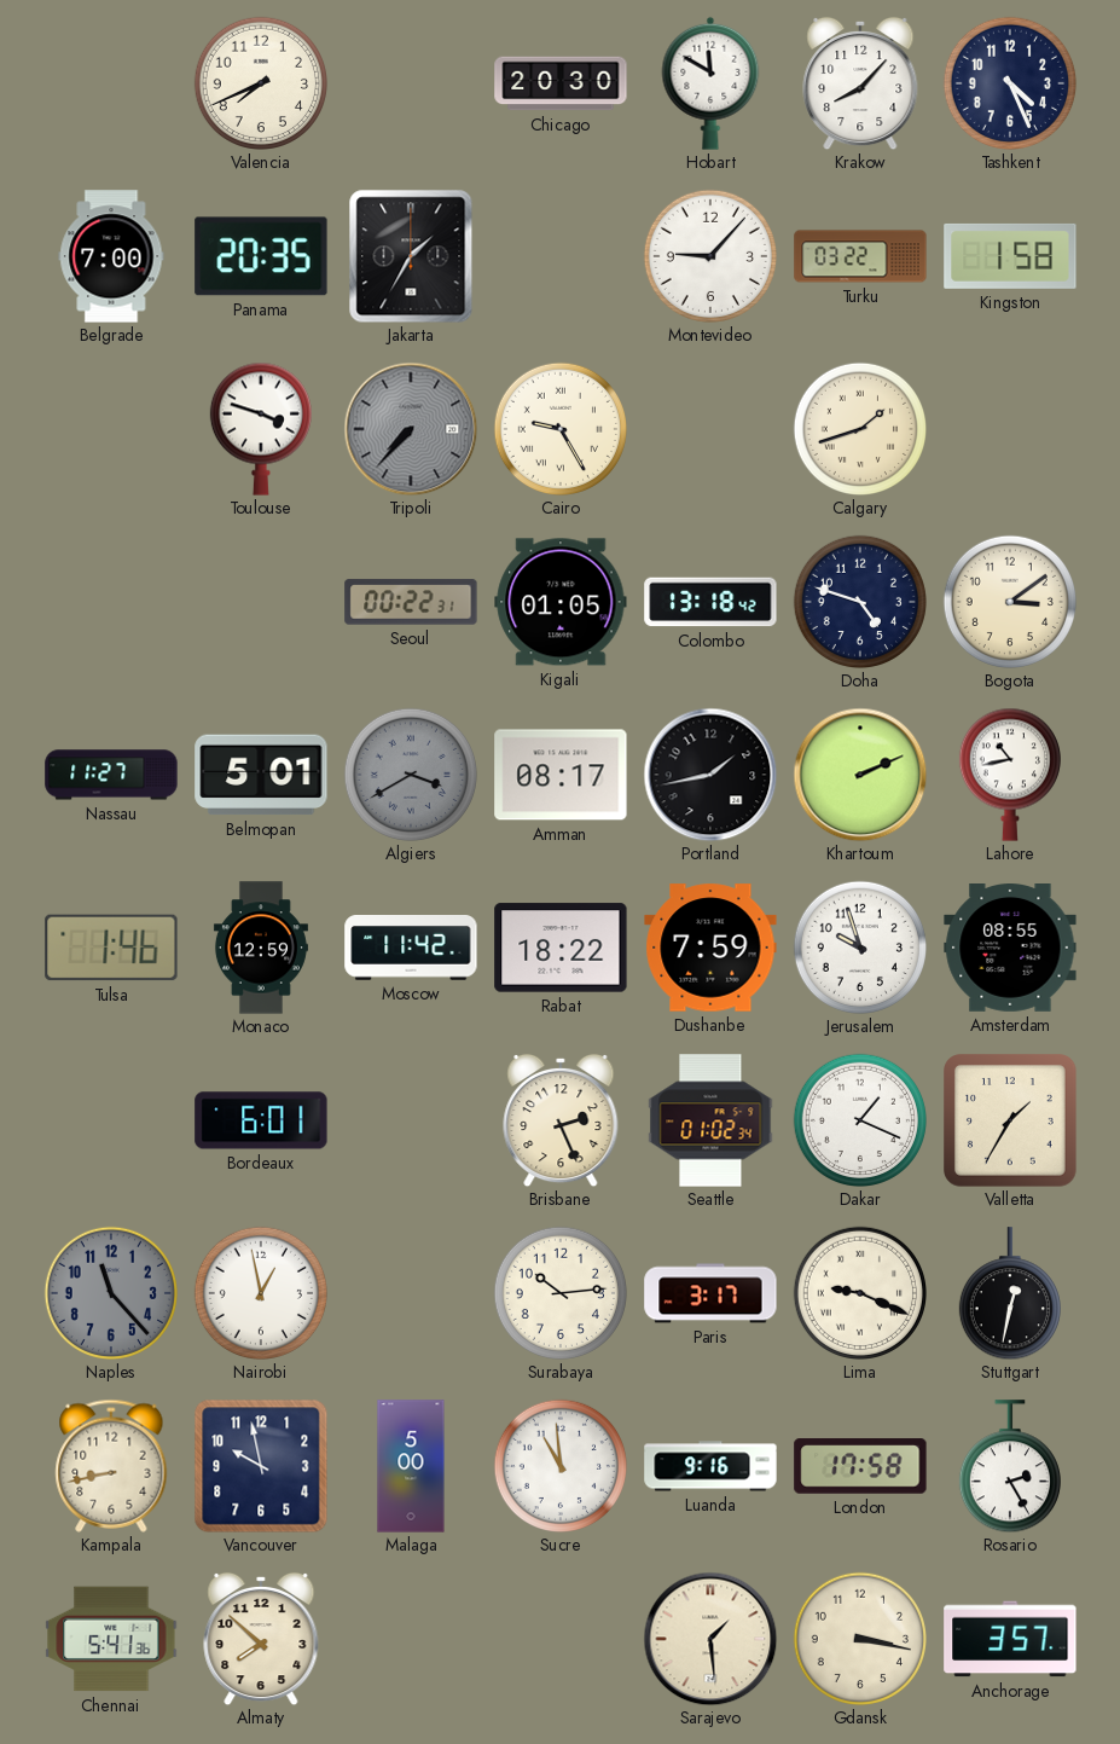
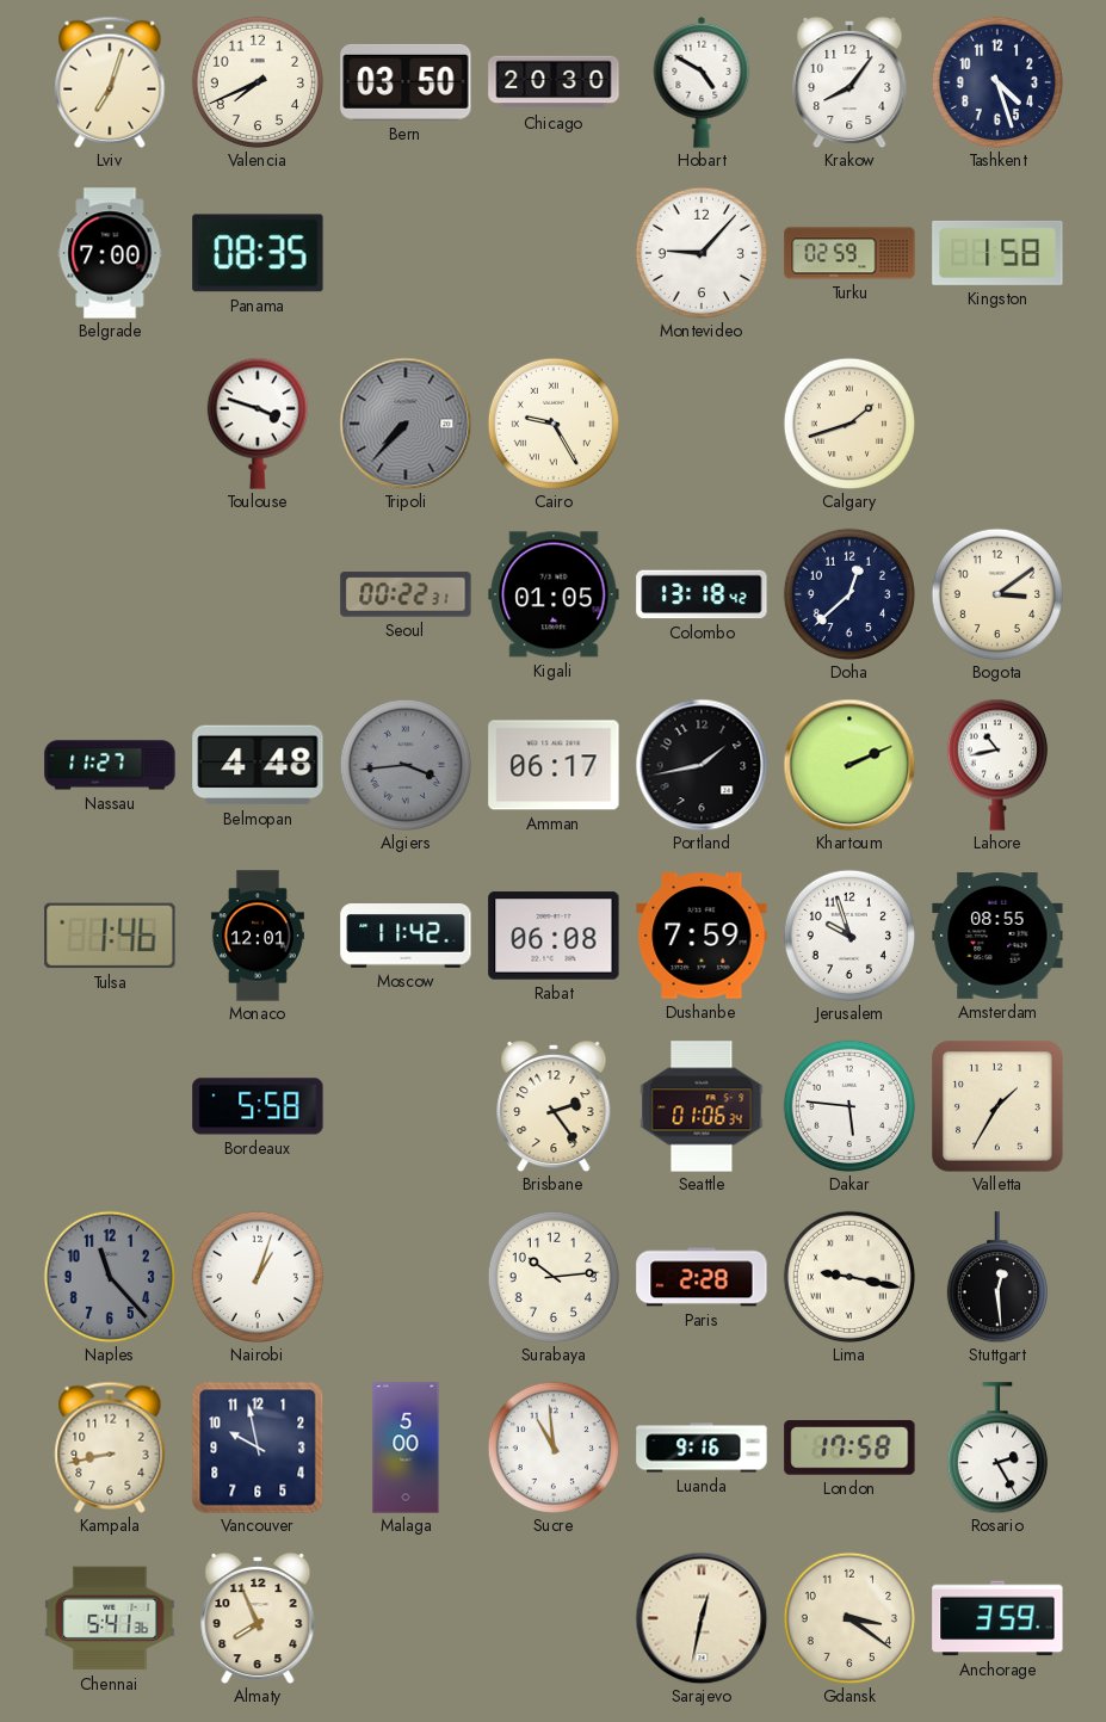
Lviv: none -> 7:03
Bern: none -> 03:50
Hobart: 11:50 -> 4:50
Krakow: 8:07 -> 8:06
Tashkent: 4:26 -> 4:27
Panama: 20:35 -> 08:35
Jakarta: 1:35 -> none
Turku: 03:22 -> 02:59
Doha: 4:48 -> 12:38
Belmopan: 5:01 -> 4:48
Algiers: 3:40 -> 3:44
Amman: 08:17 -> 06:17
Monaco: 12:59 -> 12:01
Rabat: 18:22 -> 06:08
Bordeaux: 6:01 -> 5:58
Brisbane: 2:26 -> 2:24
Seattle: 01:02 -> 01:06
Dakar: 1:19 -> 5:46
Nairobi: 12:58 -> 1:03
Paris: 3:17 -> 2:28
Lima: 9:19 -> 9:17
Stuttgart: 12:32 -> 12:29
Almaty: 7:52 -> 7:56
Sarajevo: 1:29 -> 12:32
Gdansk: 3:17 -> 3:21
Anchorage: 3:57 -> 3:59
